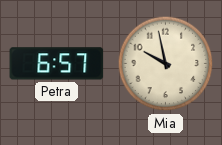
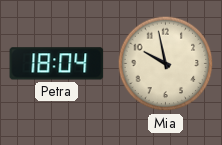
Petra: 6:57 -> 18:04
